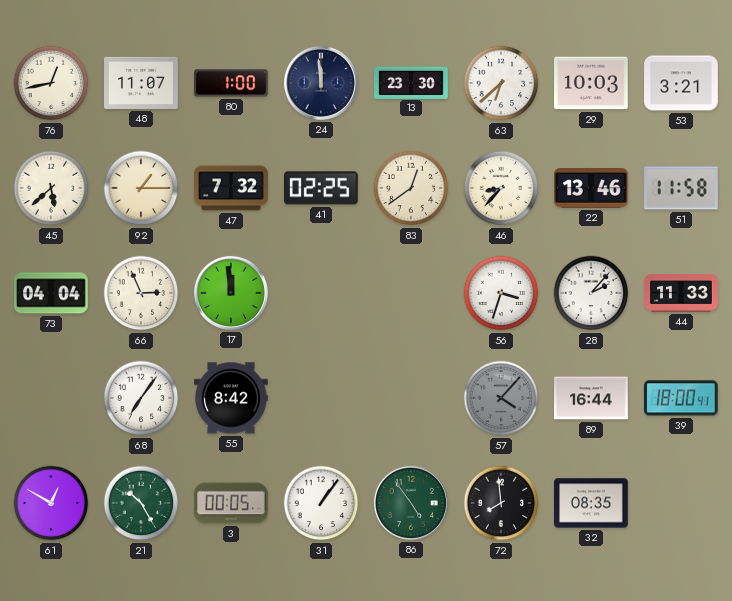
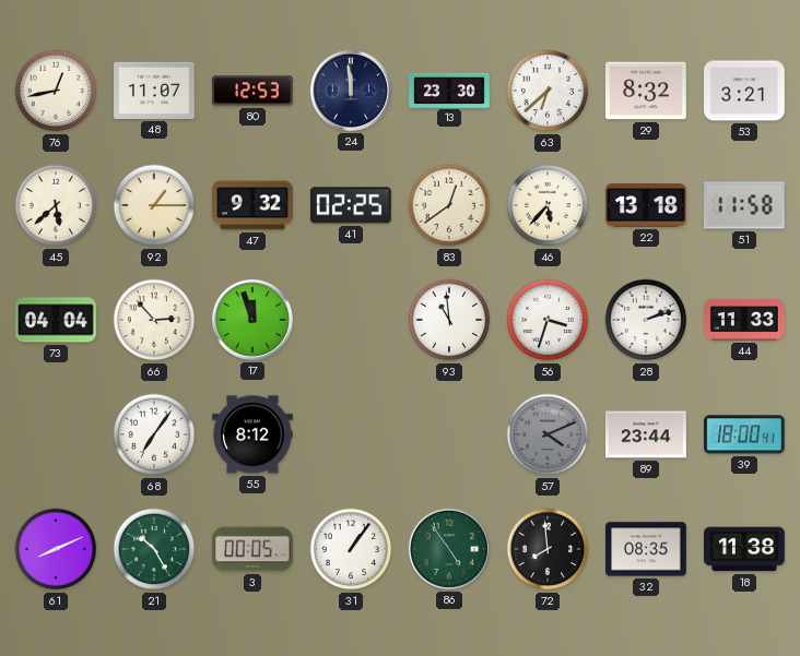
80: 1:00 -> 12:53
29: 10:03 -> 8:32
47: 7:32 -> 9:32
46: 8:37 -> 5:37
22: 13:46 -> 13:18
66: 2:56 -> 2:53
17: 11:59 -> 11:57
93: none -> 10:59
28: 2:07 -> 2:12
55: 8:42 -> 8:12
57: 4:07 -> 4:11
89: 16:44 -> 23:44
61: 12:50 -> 8:11
18: none -> 11:38
